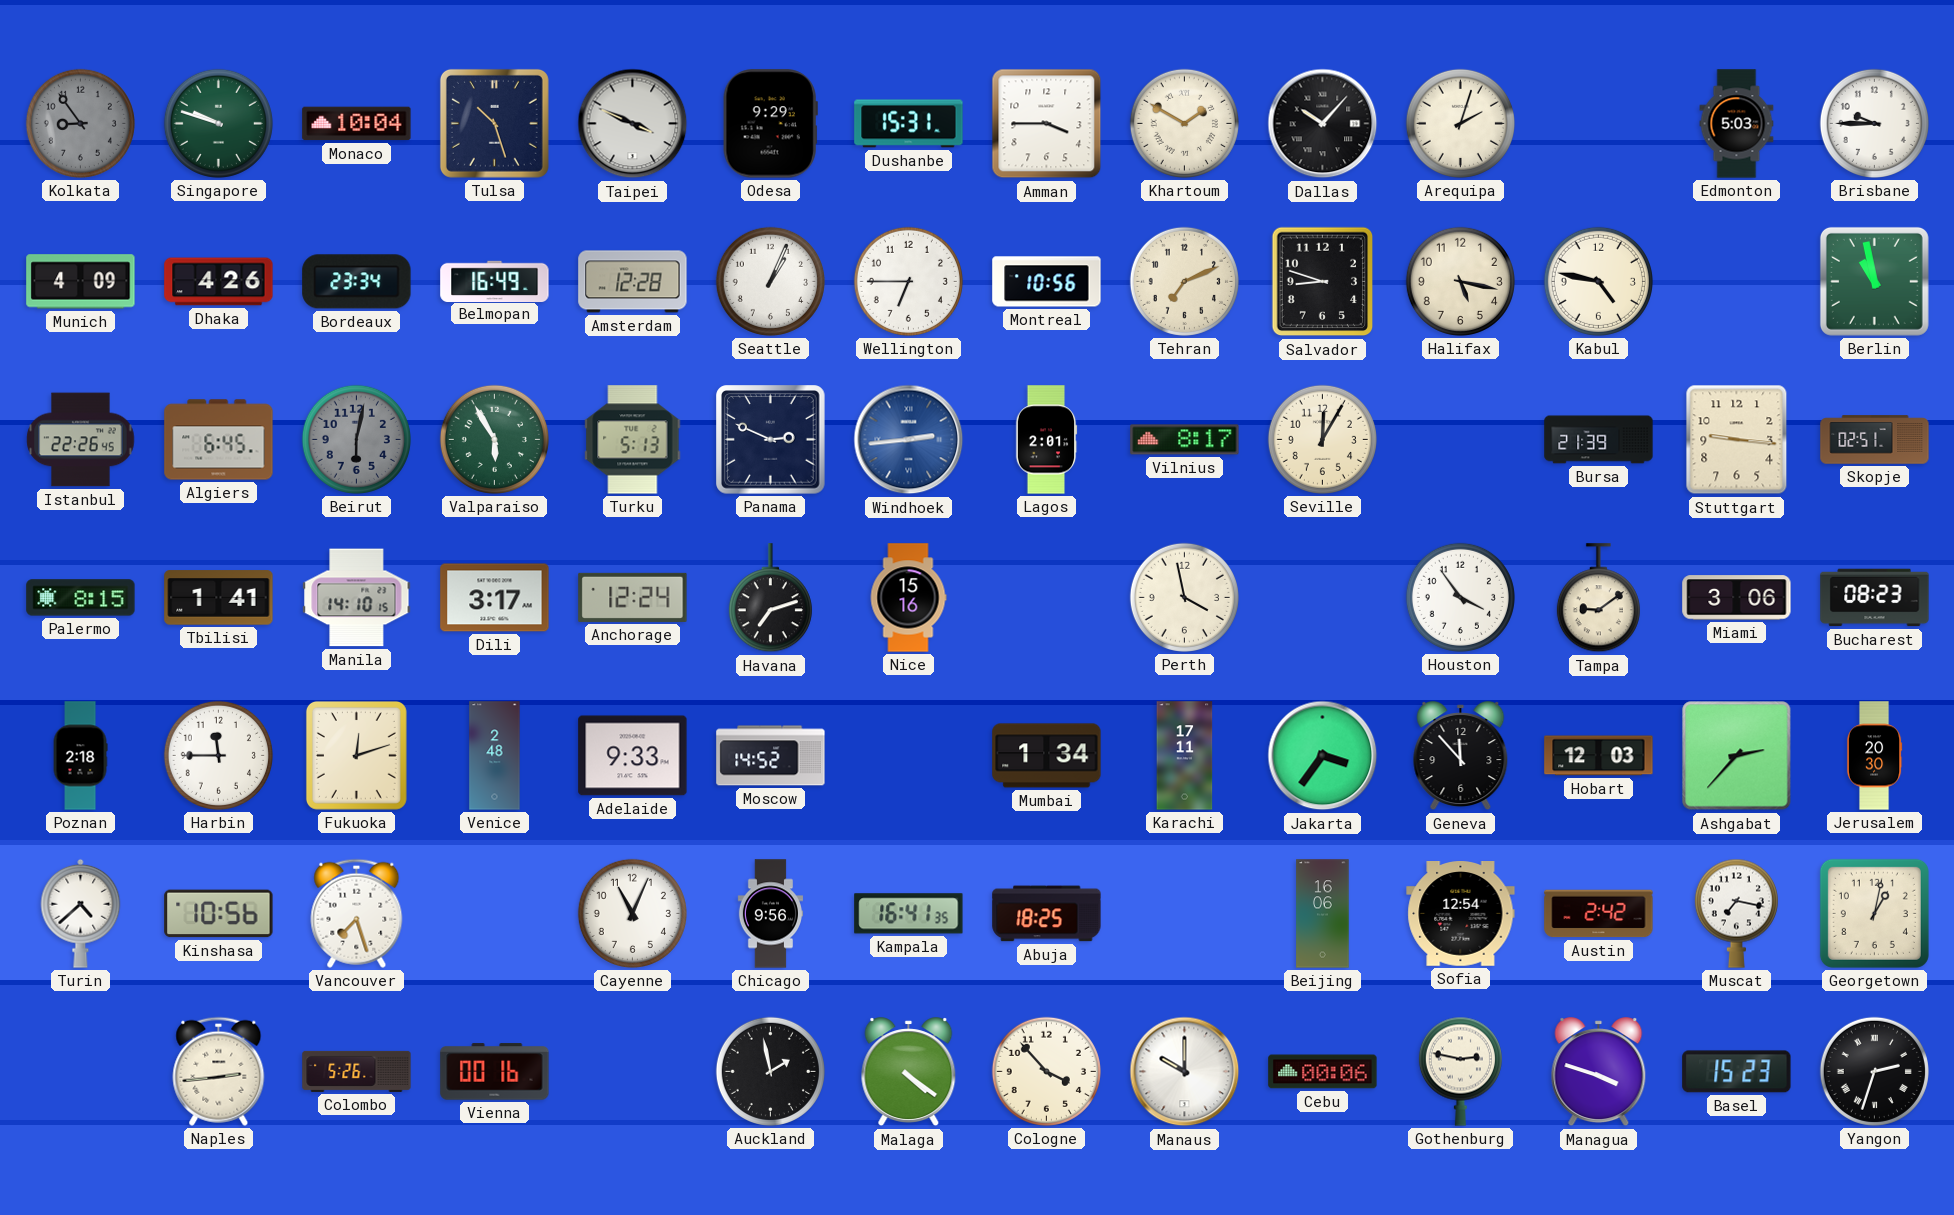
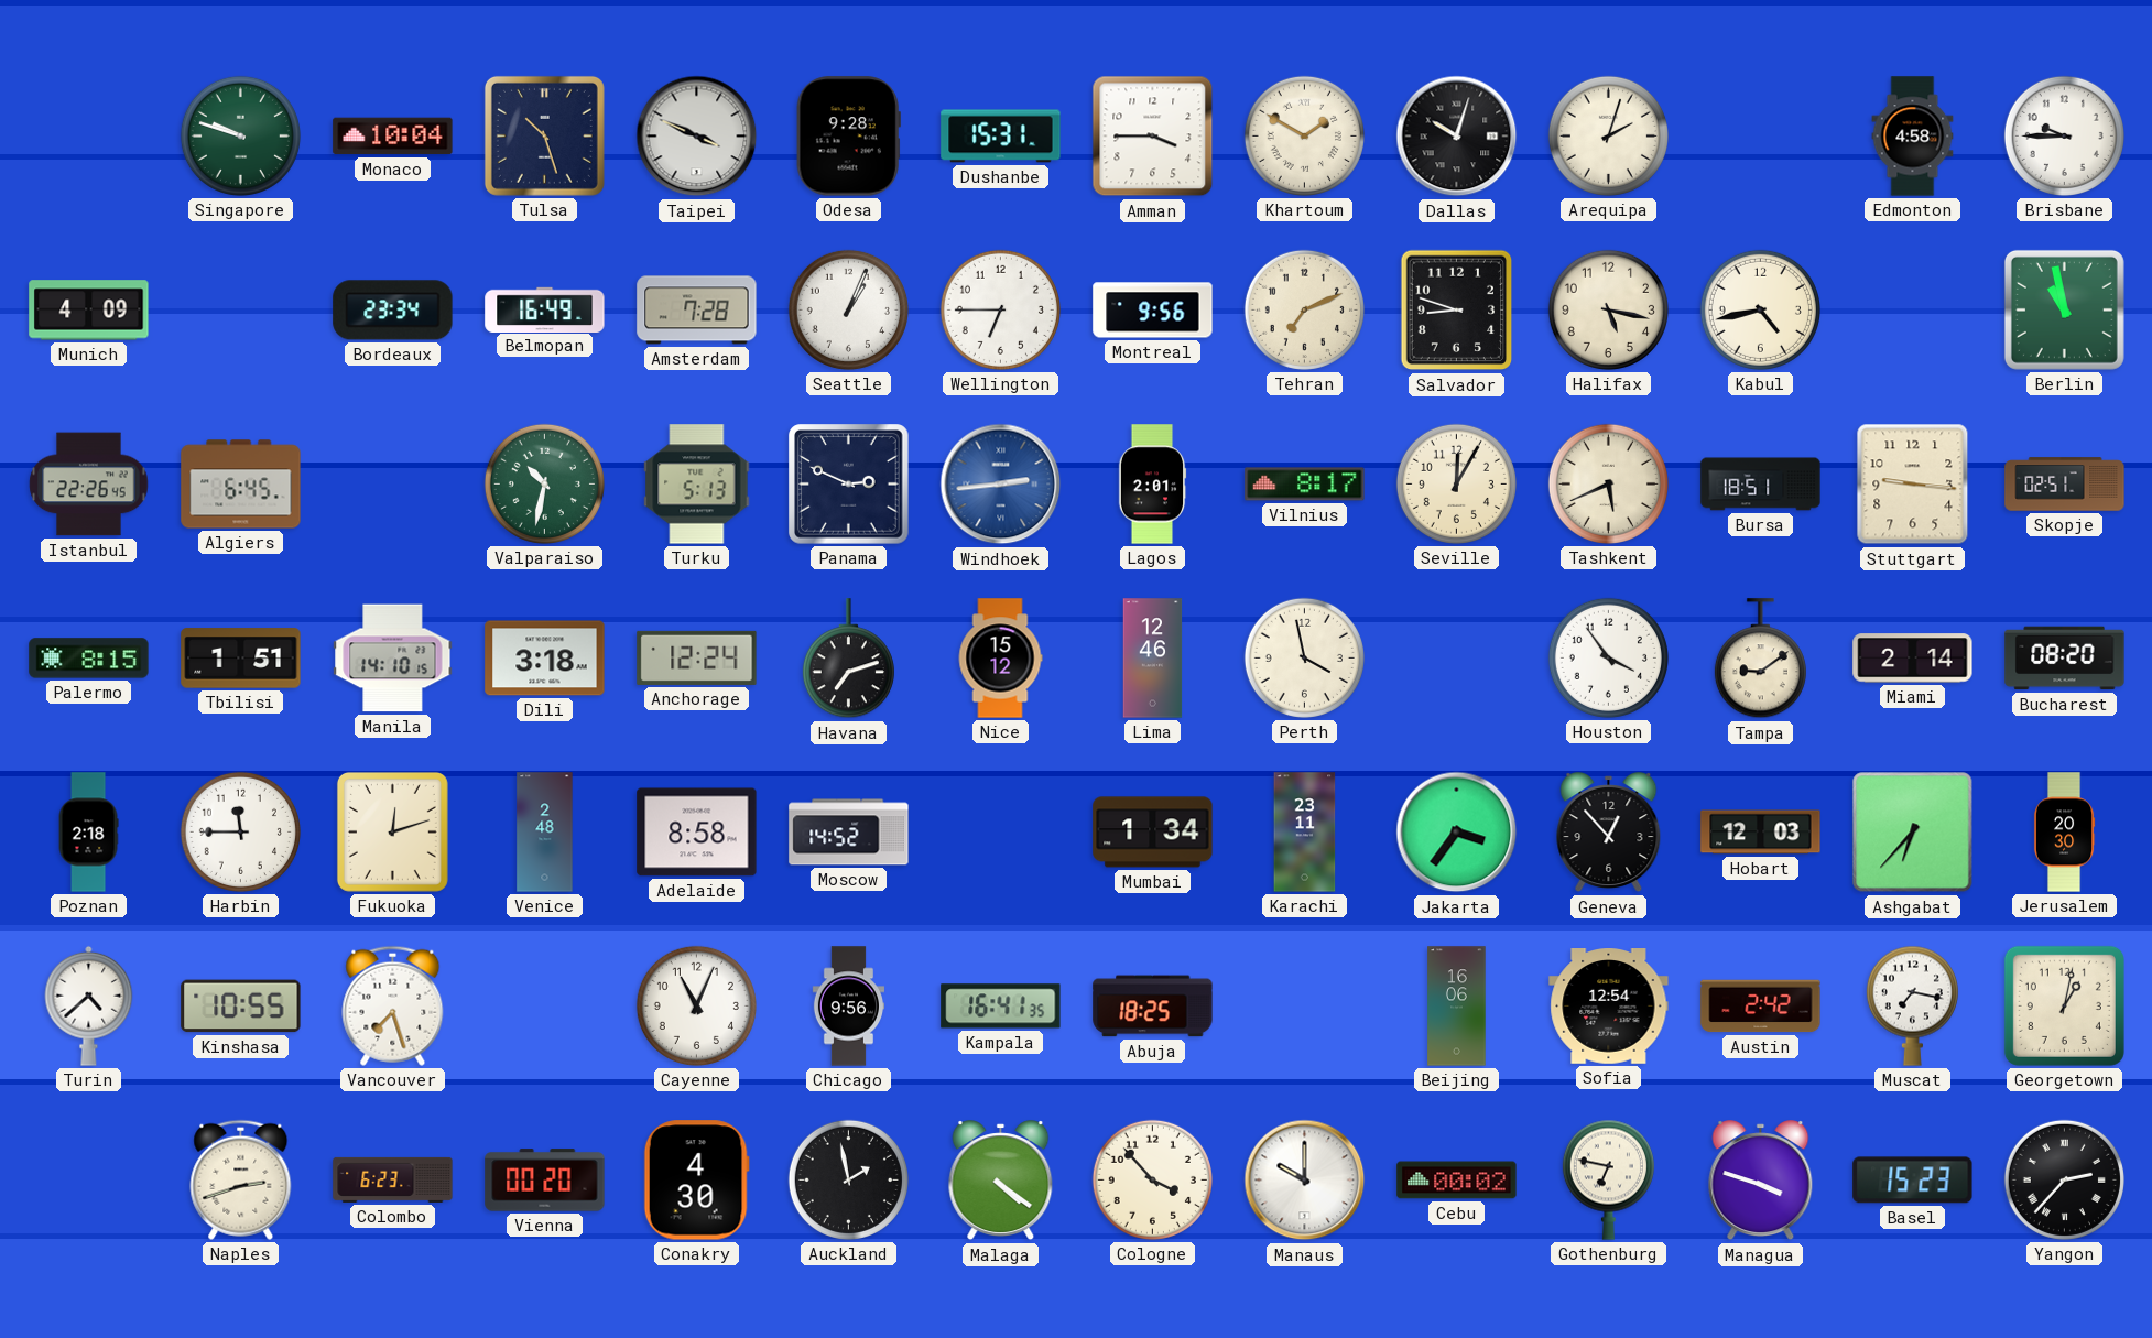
Kolkata: 8:54 -> none
Odesa: 9:29 -> 9:28
Dallas: 10:07 -> 10:03
Edmonton: 5:03 -> 4:58
Dhaka: 4:26 -> none
Amsterdam: 12:28 -> 7:28
Montreal: 10:56 -> 9:56
Kabul: 4:47 -> 4:43
Beirut: 6:02 -> none
Valparaiso: 5:55 -> 10:32
Tashkent: none -> 5:41
Bursa: 21:39 -> 18:51
Tbilisi: 1:41 -> 1:51
Dili: 3:17 -> 3:18
Nice: 15:16 -> 15:12
Lima: none -> 12:46
Miami: 3:06 -> 2:14
Bucharest: 08:23 -> 08:20
Adelaide: 9:33 -> 8:58
Karachi: 17:11 -> 23:11
Geneva: 11:53 -> 12:53
Ashgabat: 2:37 -> 6:37
Kinshasa: 10:56 -> 10:55
Naples: 2:44 -> 2:42
Colombo: 5:26 -> 6:23
Vienna: 00:16 -> 00:20
Conakry: none -> 4:30
Cebu: 00:06 -> 00:02
Gothenburg: 2:47 -> 6:47
Yangon: 2:33 -> 2:37
